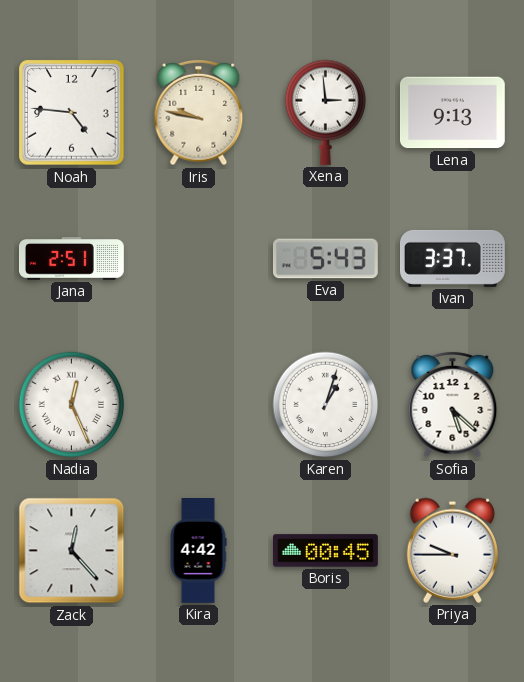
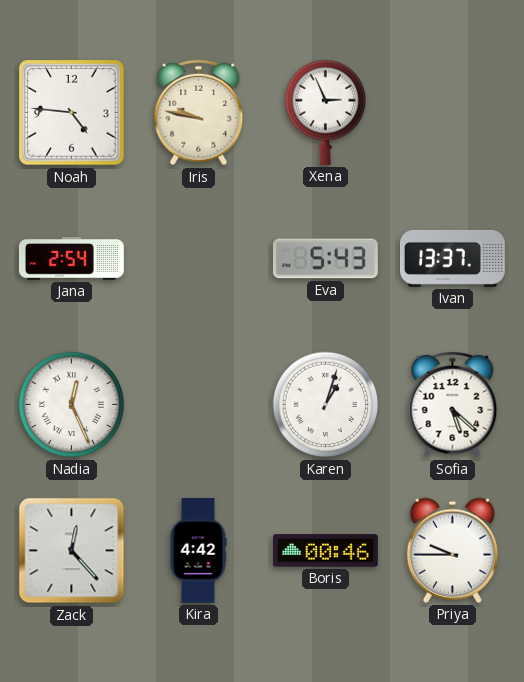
Xena: 2:59 -> 2:56
Lena: 9:13 -> none
Jana: 2:51 -> 2:54
Ivan: 3:37 -> 13:37
Boris: 00:45 -> 00:46
